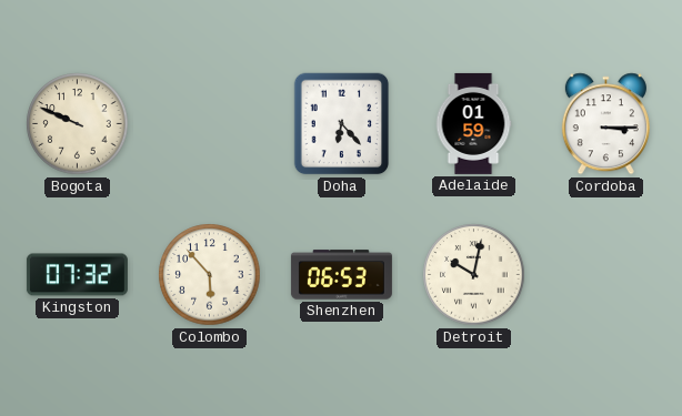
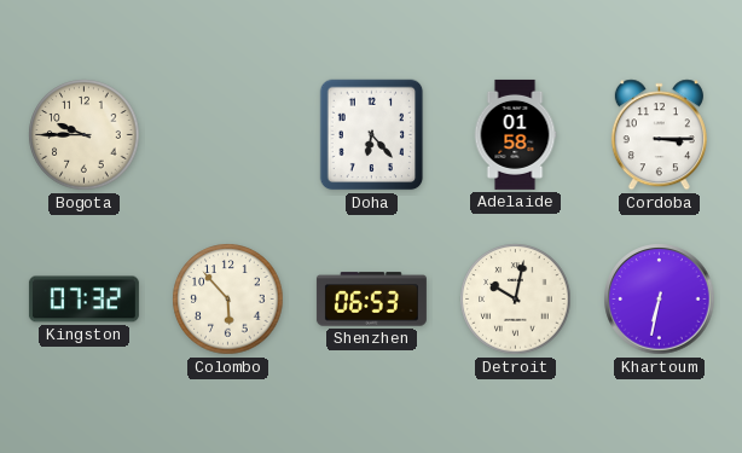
Bogota: 9:49 -> 9:45
Adelaide: 01:59 -> 01:58
Khartoum: none -> 6:32
